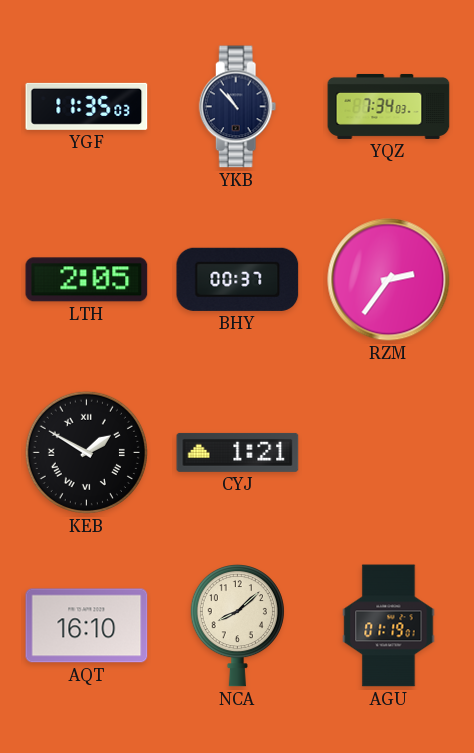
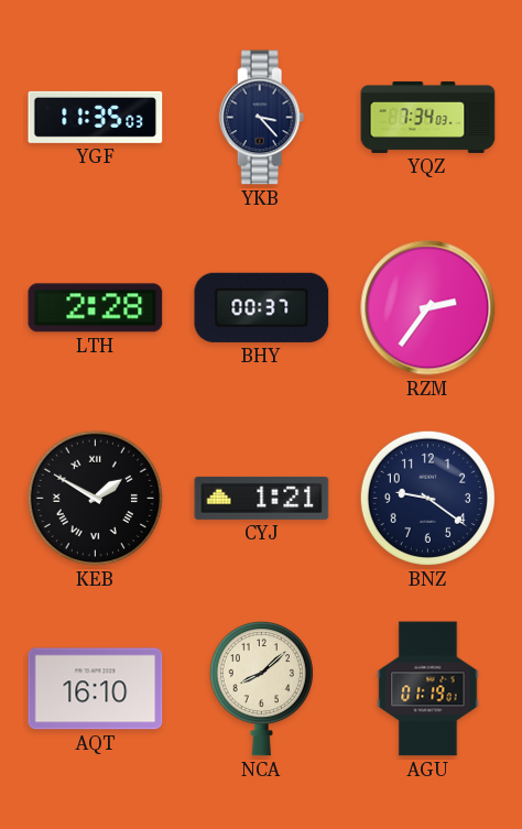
YKB: 10:53 -> 3:23
LTH: 2:05 -> 2:28
BNZ: none -> 9:21
